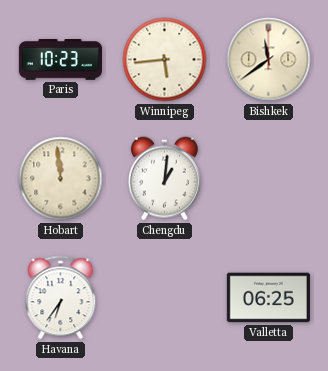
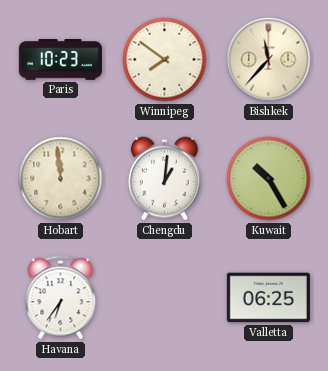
Winnipeg: 5:44 -> 7:51
Bishkek: 11:39 -> 11:37
Kuwait: none -> 10:25
